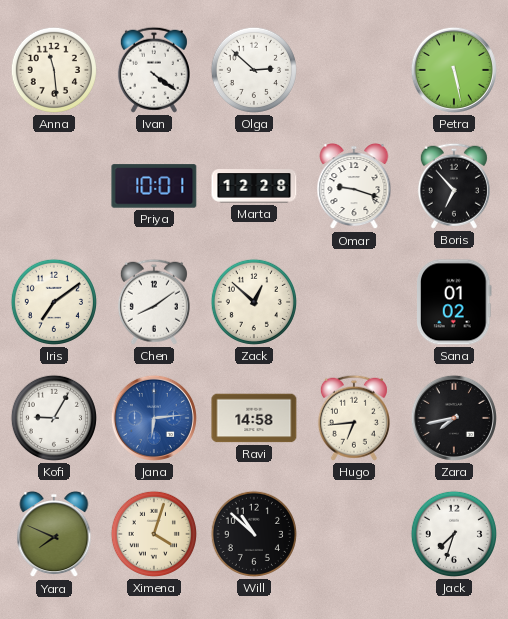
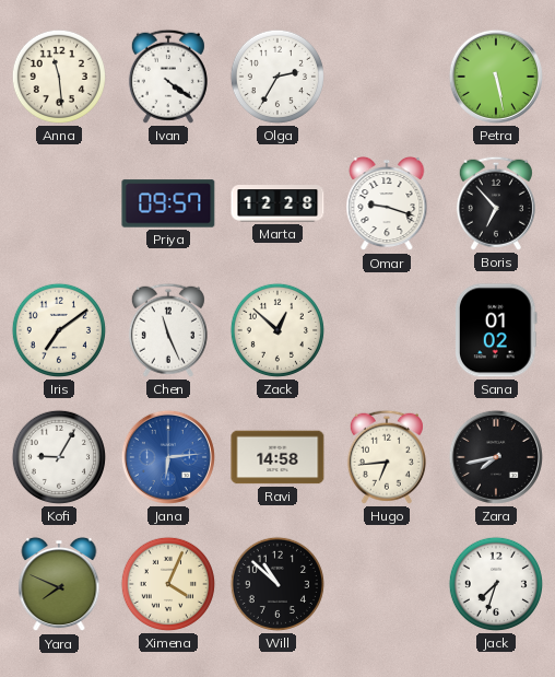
Olga: 2:52 -> 2:35
Priya: 10:01 -> 09:57
Chen: 8:09 -> 11:26
Ximena: 4:03 -> 4:04
